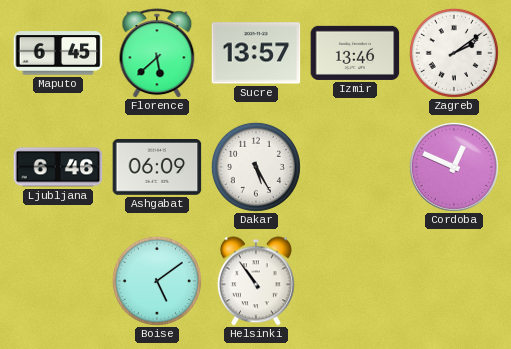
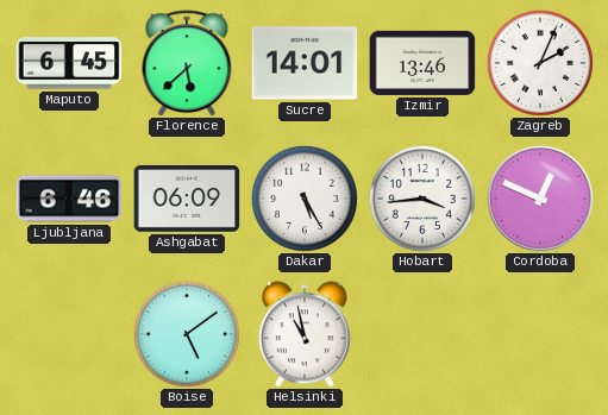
Sucre: 13:57 -> 14:01
Zagreb: 2:09 -> 2:04
Hobart: none -> 3:44
Helsinki: 10:54 -> 10:58
